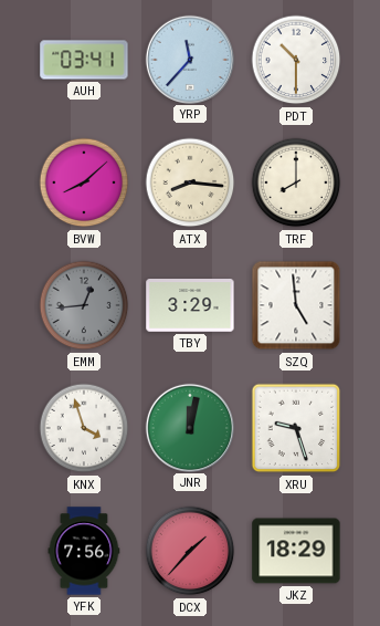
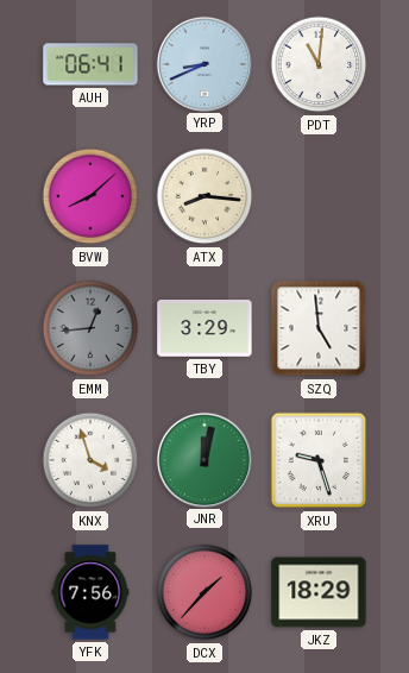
AUH: 03:41 -> 06:41
YRP: 11:37 -> 8:41
PDT: 10:30 -> 11:01
TRF: 8:00 -> none
